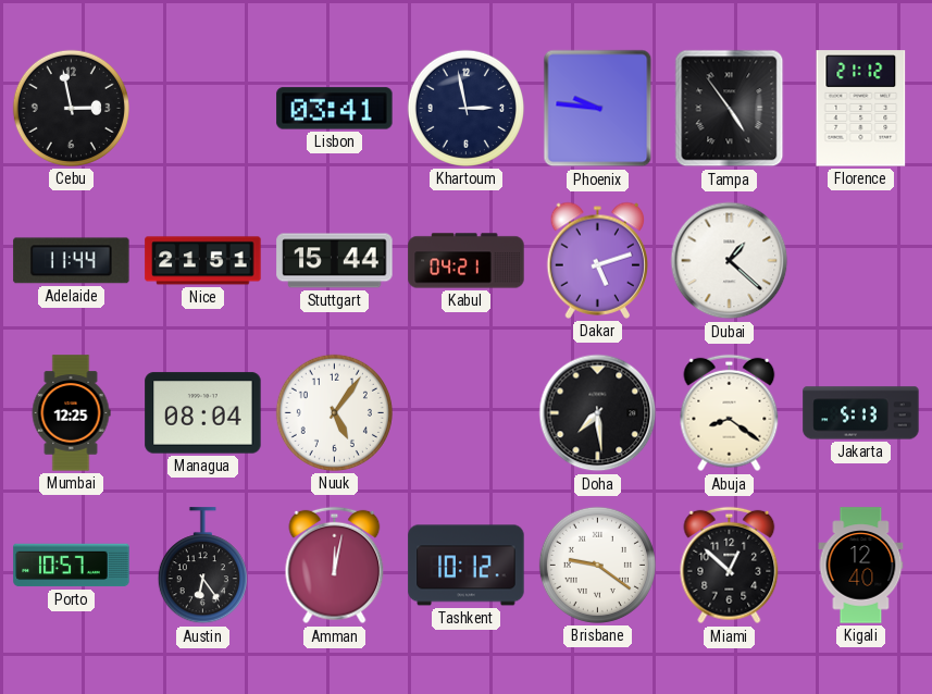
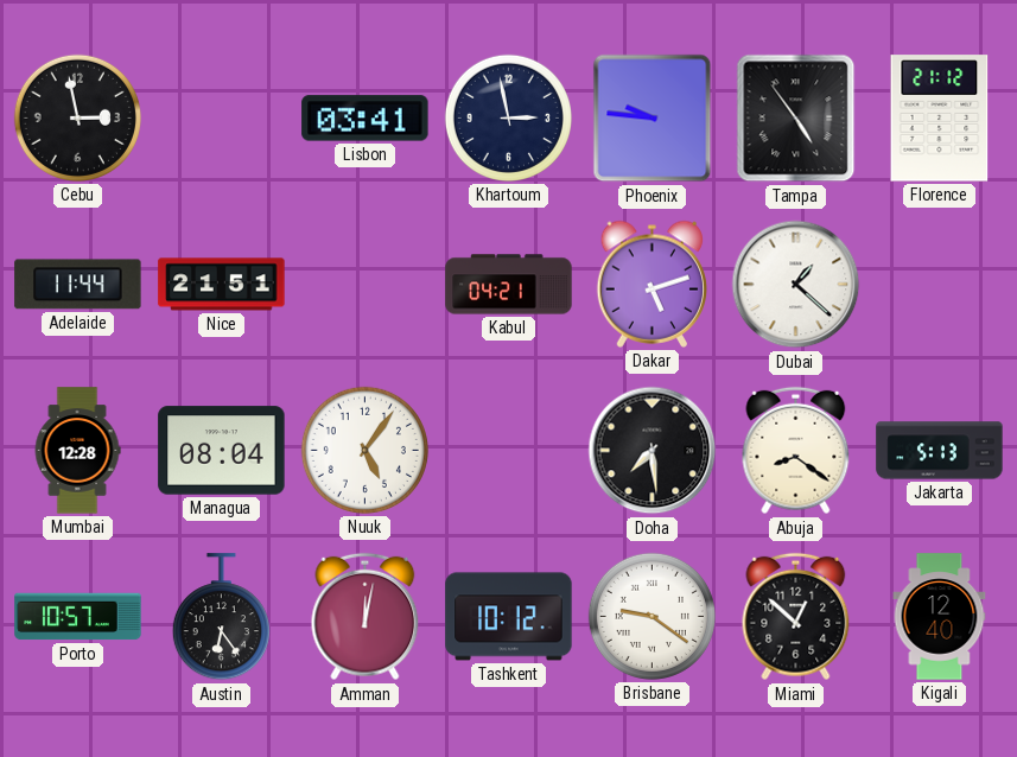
Stuttgart: 15:44 -> none
Mumbai: 12:25 -> 12:28
